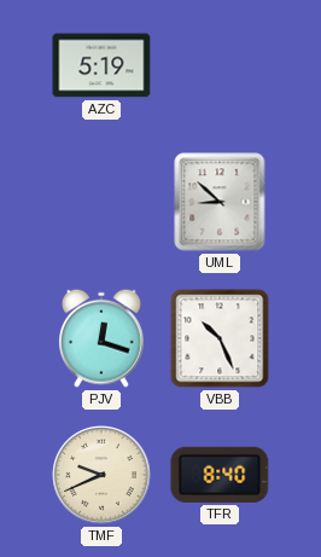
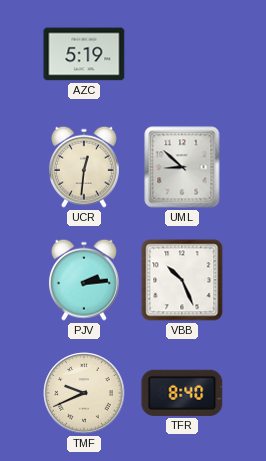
UCR: none -> 12:31
PJV: 12:18 -> 2:14
